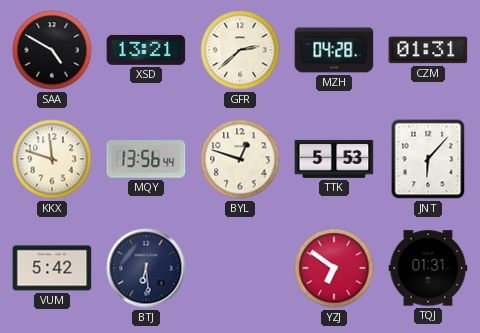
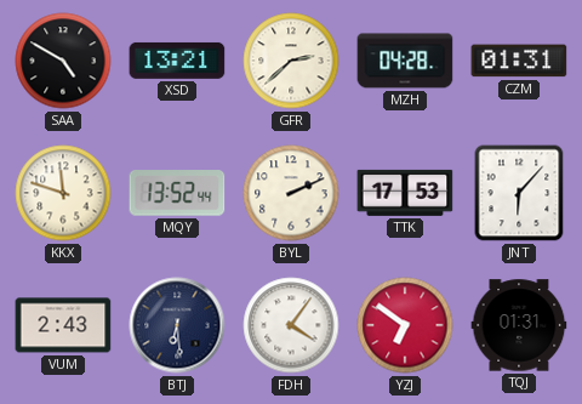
MQY: 13:56 -> 13:52
BYL: 12:48 -> 2:11
TTK: 5:53 -> 17:53
VUM: 5:42 -> 2:43
FDH: none -> 4:06
